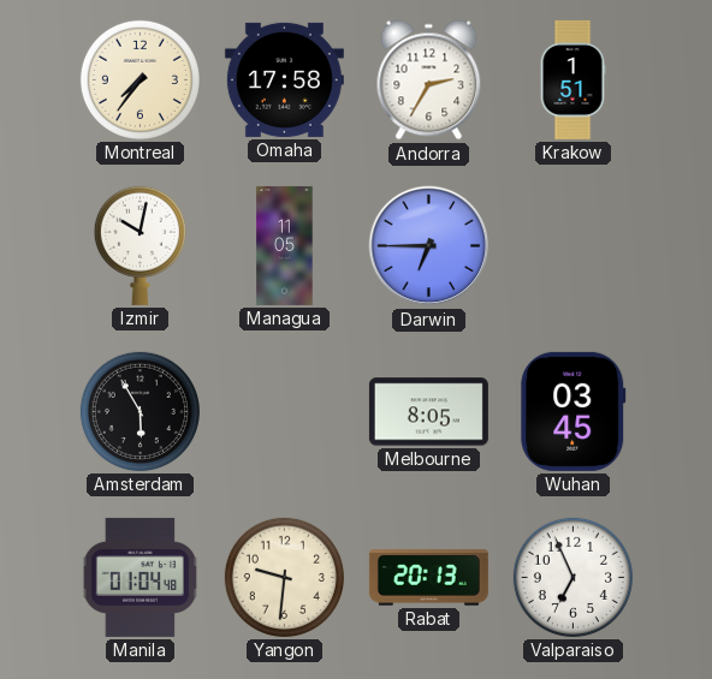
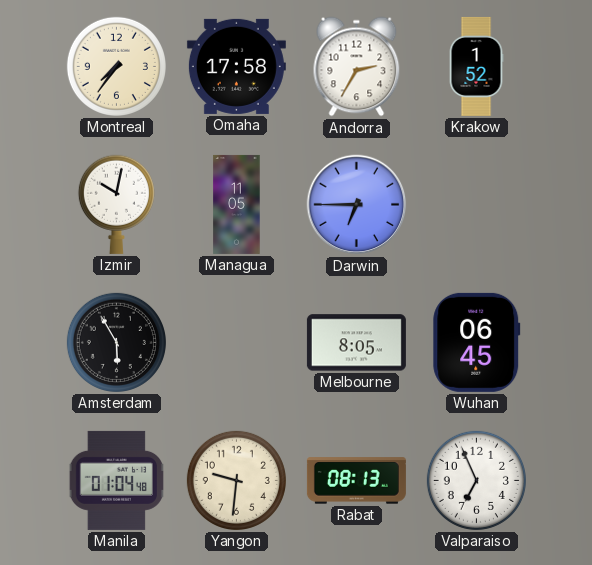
Krakow: 1:51 -> 1:52
Wuhan: 03:45 -> 06:45
Rabat: 20:13 -> 08:13
